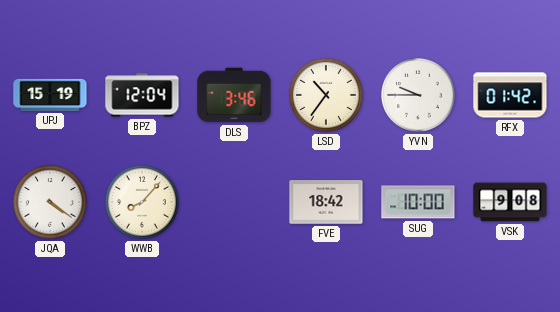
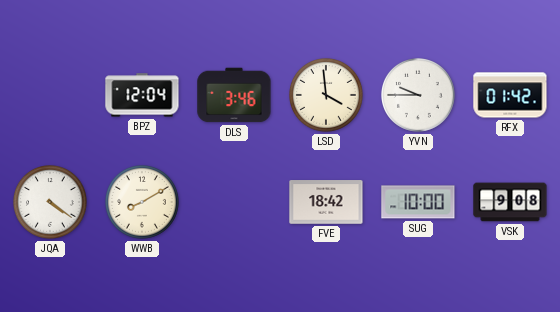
UPJ: 15:19 -> none
LSD: 10:36 -> 3:59
WWB: 8:07 -> 8:10
